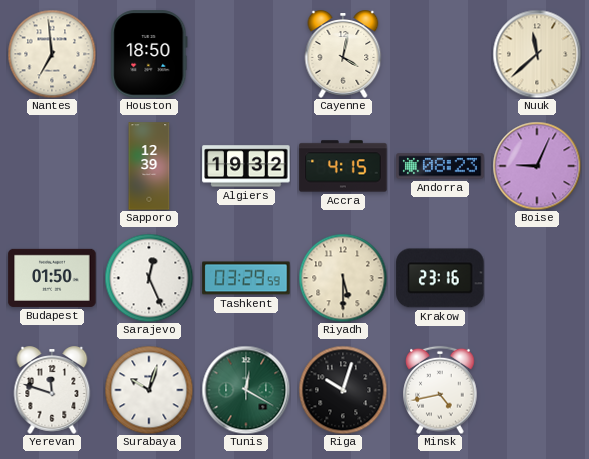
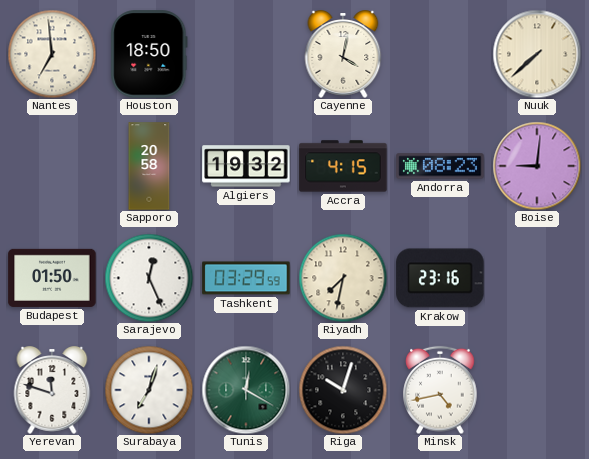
Nuuk: 11:38 -> 7:38
Sapporo: 12:39 -> 20:58
Boise: 9:04 -> 9:01
Riyadh: 5:30 -> 7:32
Surabaya: 10:03 -> 7:03
